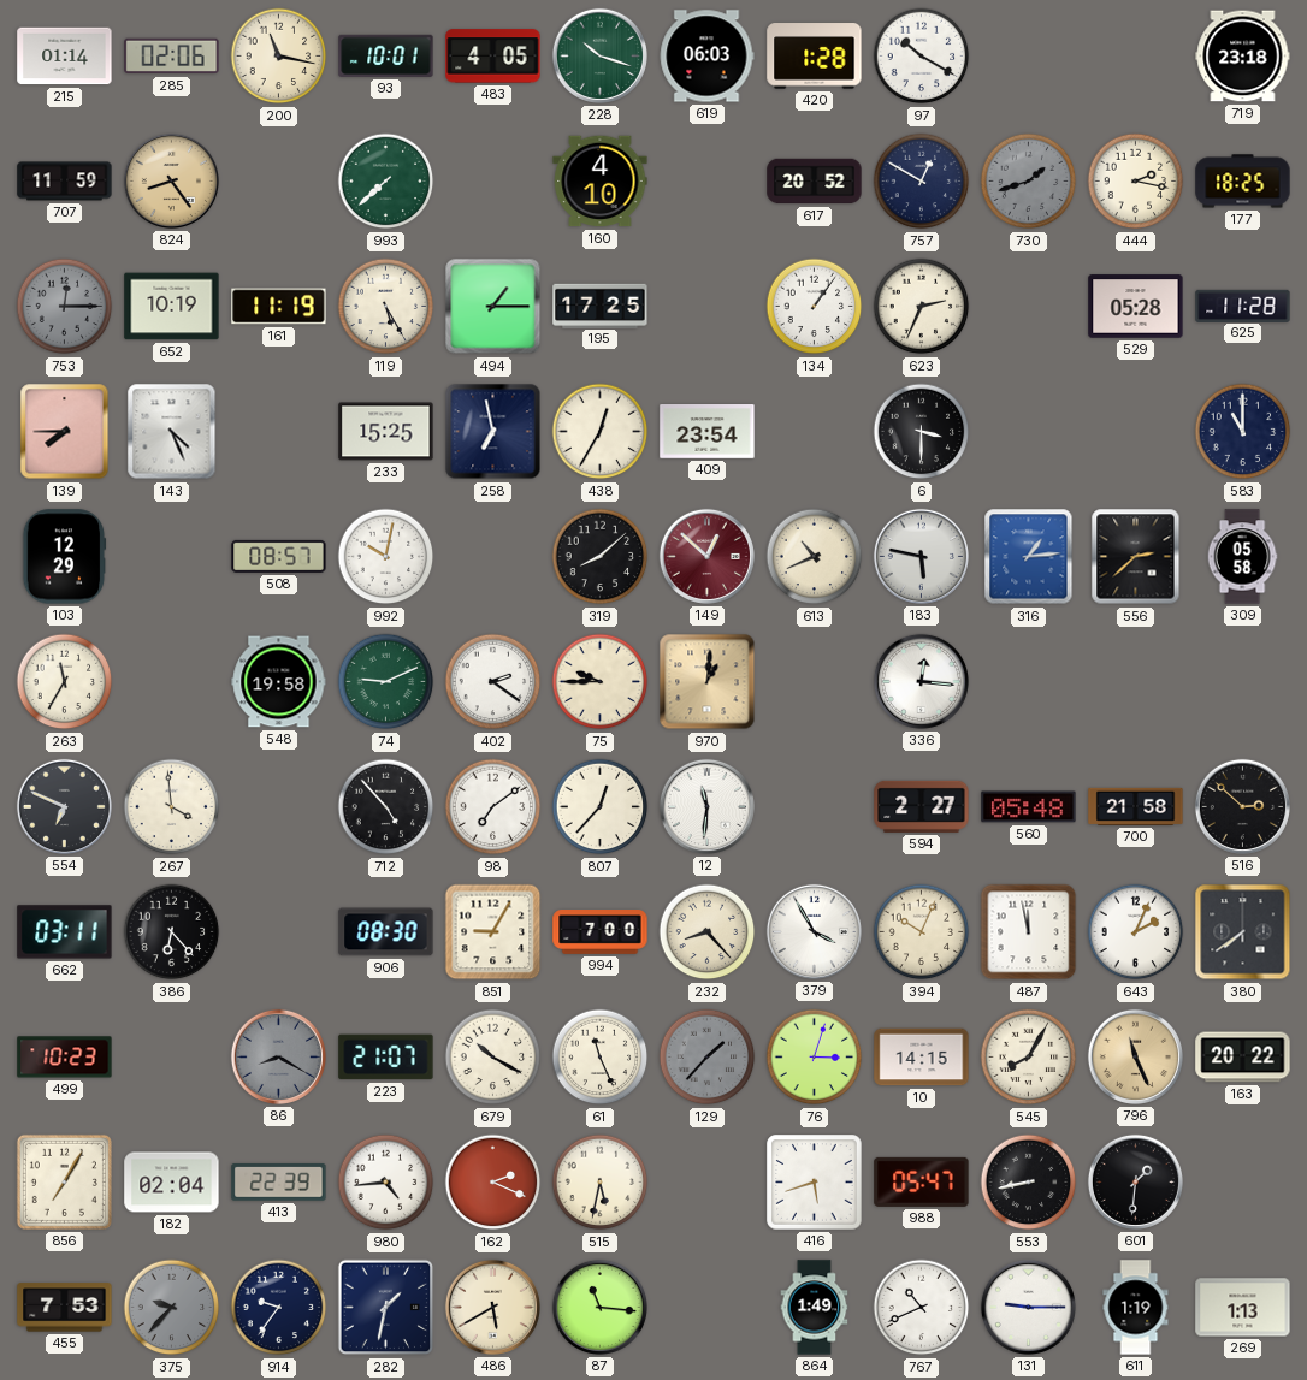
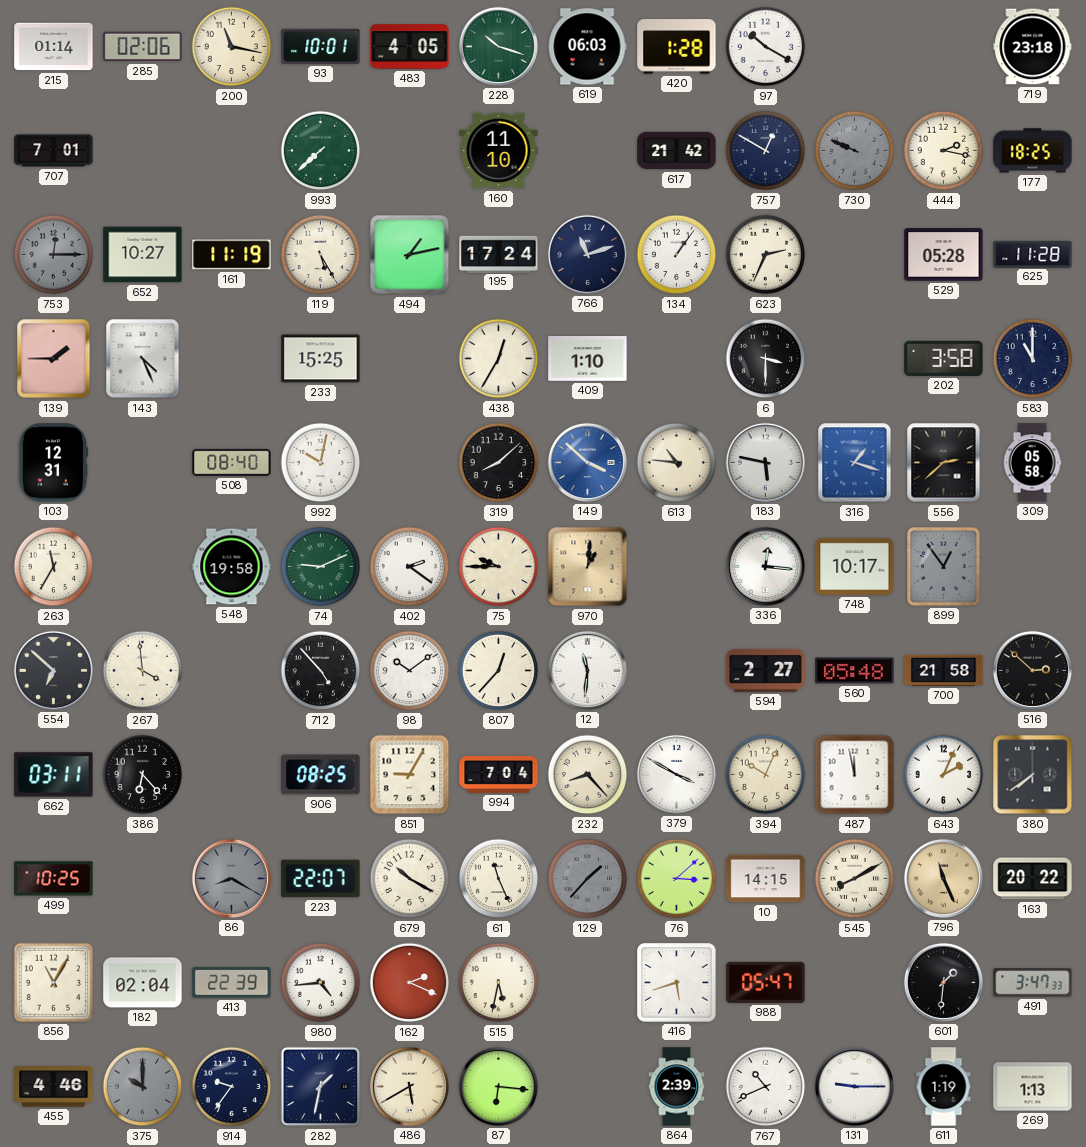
707: 11:59 -> 7:01
824: 8:24 -> none
160: 4:10 -> 11:10
617: 20:52 -> 21:42
730: 1:42 -> 9:49
652: 10:19 -> 10:27
494: 1:15 -> 1:13
195: 17:25 -> 17:24
766: none -> 11:12
139: 7:45 -> 1:45
258: 6:58 -> none
409: 23:54 -> 1:10
202: none -> 3:58
103: 12:29 -> 12:31
508: 08:57 -> 08:40
149: 12:52 -> 3:52
149 dial: burgundy -> blue
613: 10:41 -> 10:46
316: 1:14 -> 1:18
748: none -> 10:17
899: none -> 12:54
554: 6:49 -> 6:52
98: 7:09 -> 10:09
906: 08:30 -> 08:25
994: 7:00 -> 7:04
379: 3:55 -> 3:50
499: 10:23 -> 10:25
223: 21:07 -> 22:07
76: 3:03 -> 3:08
545: 8:05 -> 8:10
856: 7:05 -> 11:05
553: 8:43 -> none
491: none -> 3:47
455: 7:53 -> 4:46
375: 9:37 -> 10:00
87: 11:16 -> 6:16
864: 1:49 -> 2:39
